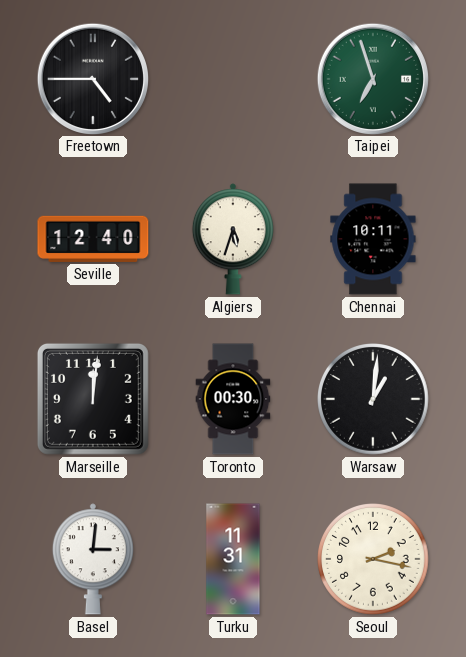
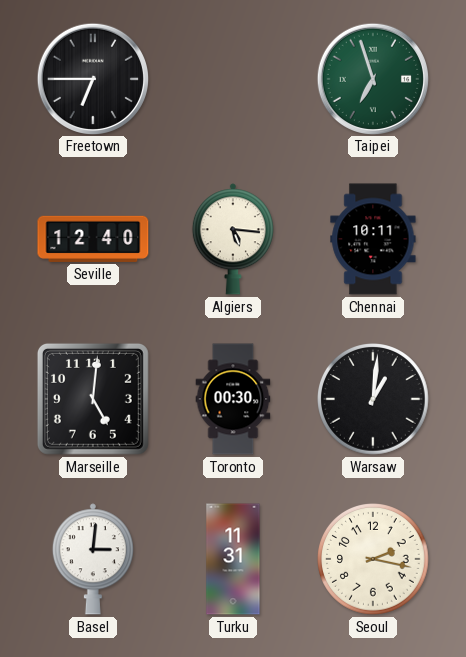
Freetown: 4:45 -> 6:45
Algiers: 5:33 -> 5:16
Marseille: 12:01 -> 5:01
